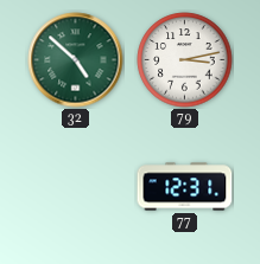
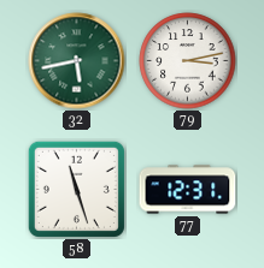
32: 4:52 -> 5:43
58: none -> 11:27
